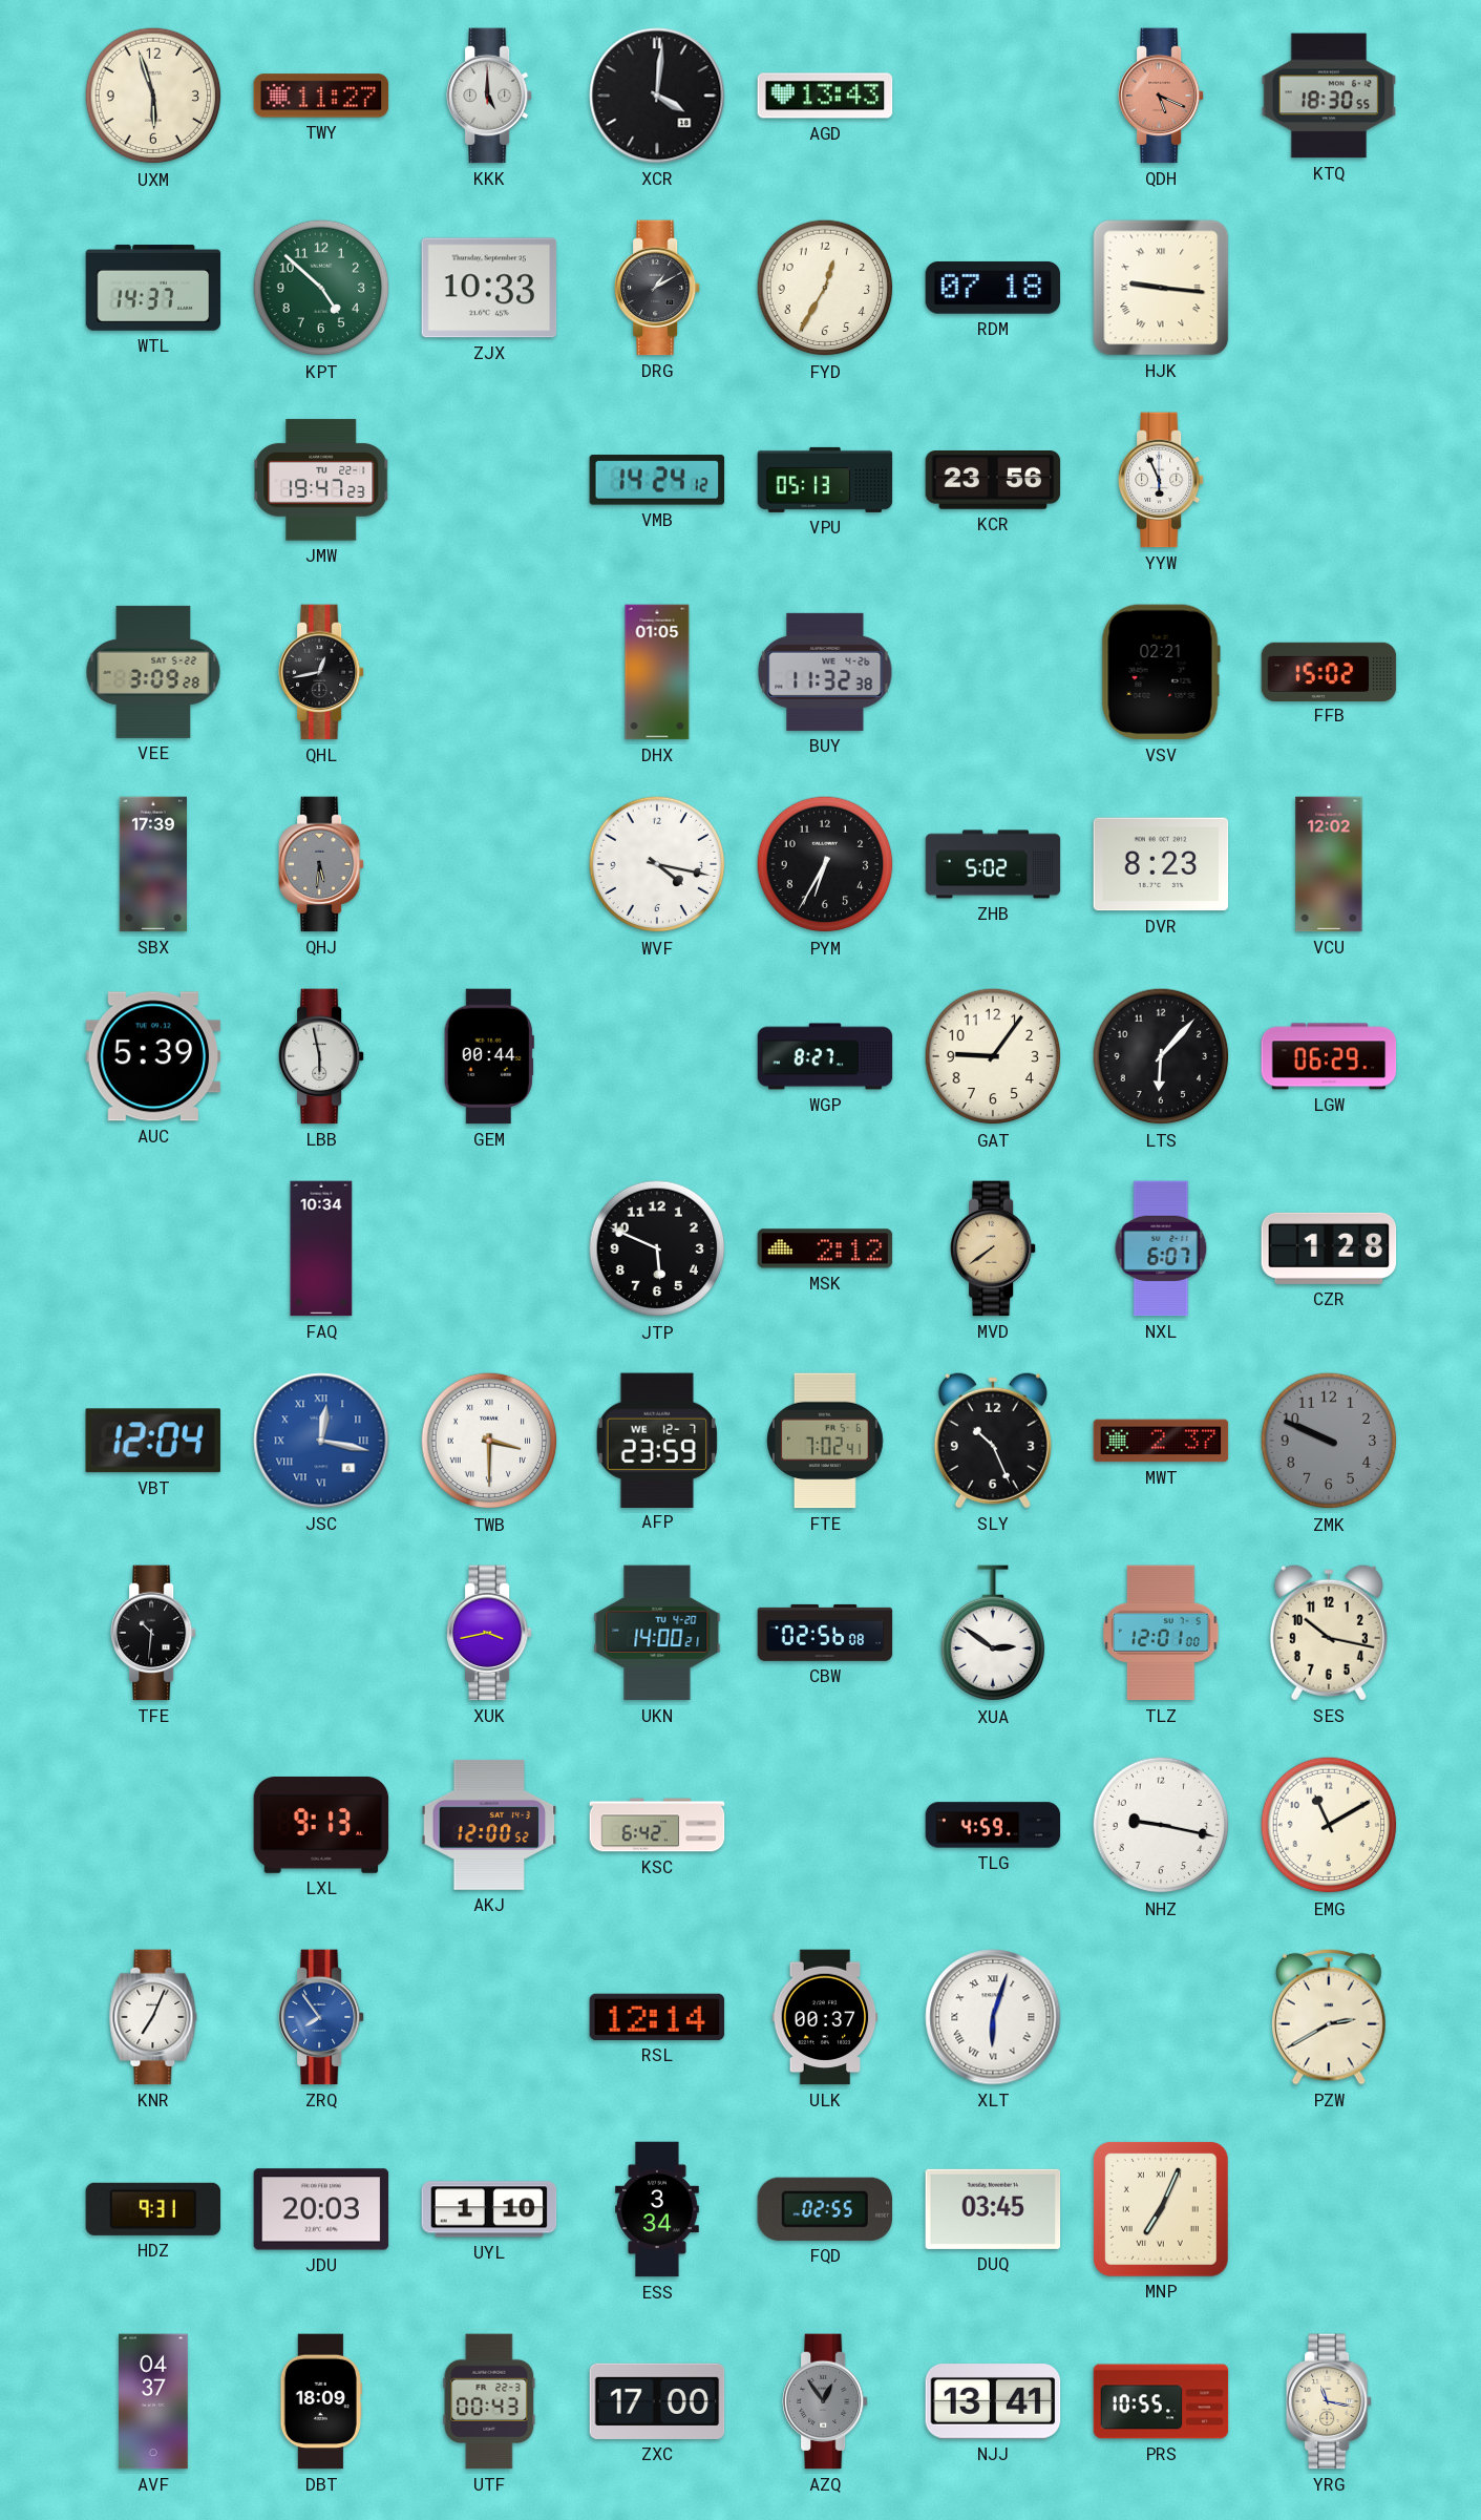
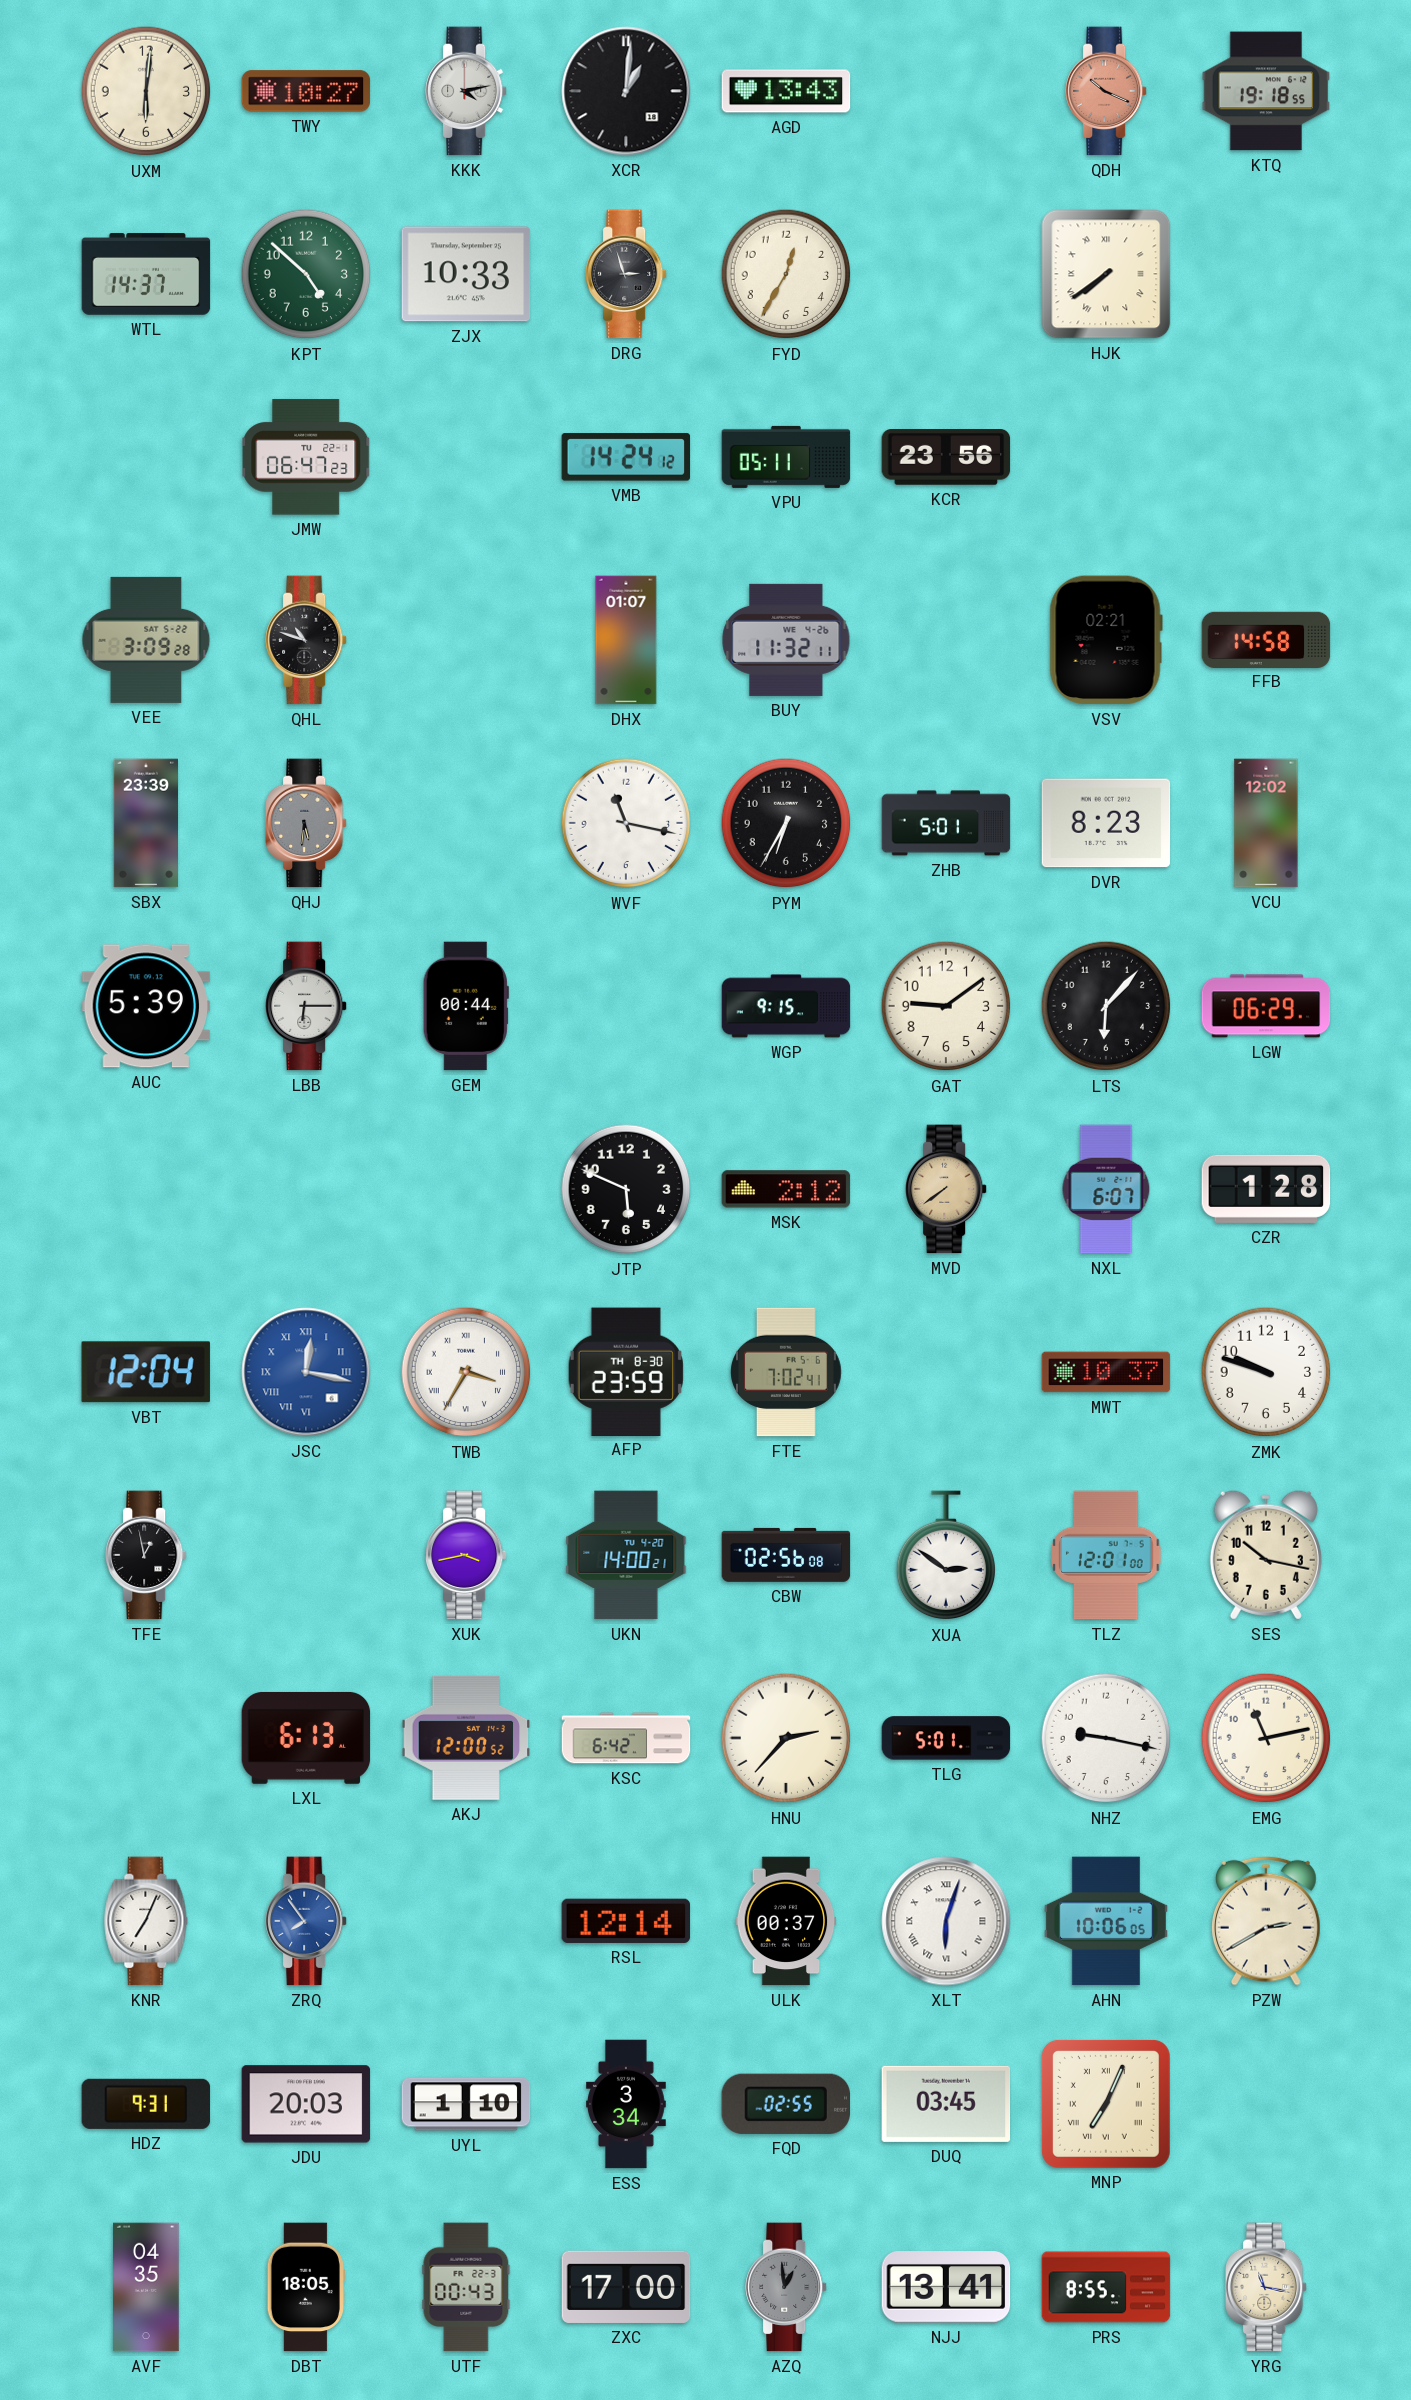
UXM: 5:57 -> 6:01
TWY: 11:27 -> 10:27
KKK: 5:00 -> 4:13
XCR: 4:01 -> 1:01
QDH: 5:19 -> 10:19
KTQ: 18:30 -> 19:18
DRG: 1:10 -> 2:57
RDM: 07:18 -> none
HJK: 9:16 -> 7:39
JMW: 19:47 -> 06:47
VPU: 05:13 -> 05:11
YYW: 5:56 -> none
QHL: 12:43 -> 10:48
DHX: 01:05 -> 01:07
BUY: 11:32:38 -> 11:32:11
FFB: 15:02 -> 14:58
SBX: 17:39 -> 23:39
WVF: 4:17 -> 11:17
ZHB: 5:02 -> 5:01
LBB: 5:58 -> 6:15
WGP: 8:27 -> 9:15
GAT: 9:06 -> 9:09
FAQ: 10:34 -> none
TWB: 3:30 -> 3:35
AFP date: WE 12-7 -> TH 8-30
SLY: 10:26 -> none
MWT: 2:37 -> 10:37
ZMK: 9:49 -> 9:48
ZMK dial: grey -> white
TFE: 10:31 -> 12:58
LXL: 9:13 -> 6:13
HNU: none -> 2:37
TLG: 4:59 -> 5:01
EMG: 11:10 -> 11:13
AHN: none -> 10:06
AVF: 04:37 -> 04:35
DBT: 18:09 -> 18:05
AZQ: 12:54 -> 12:59
PRS: 10:55 -> 8:55
